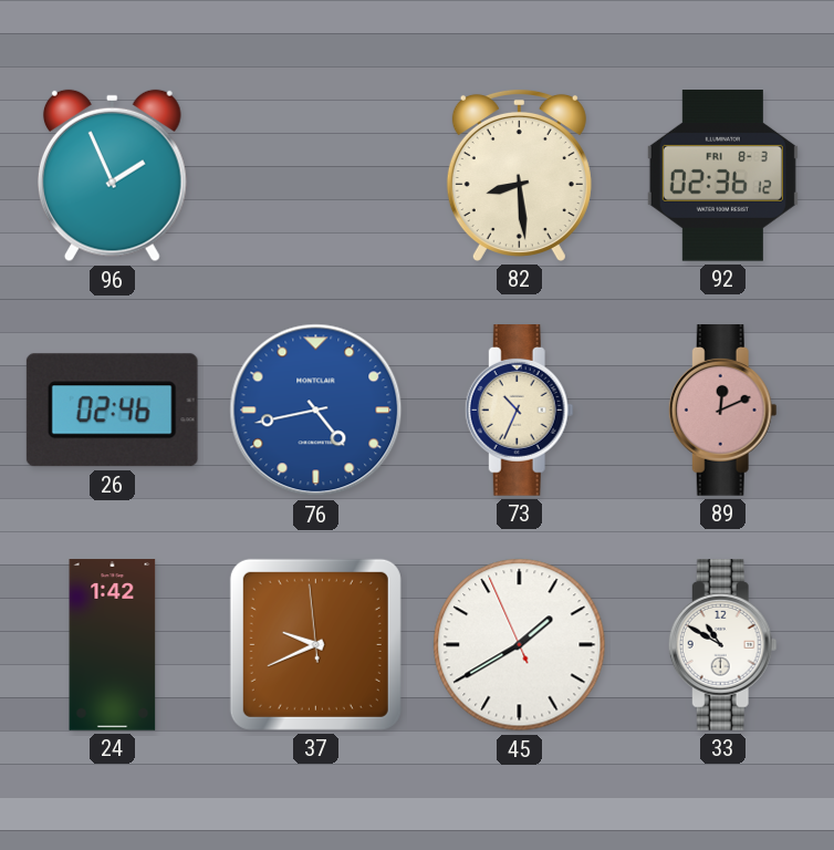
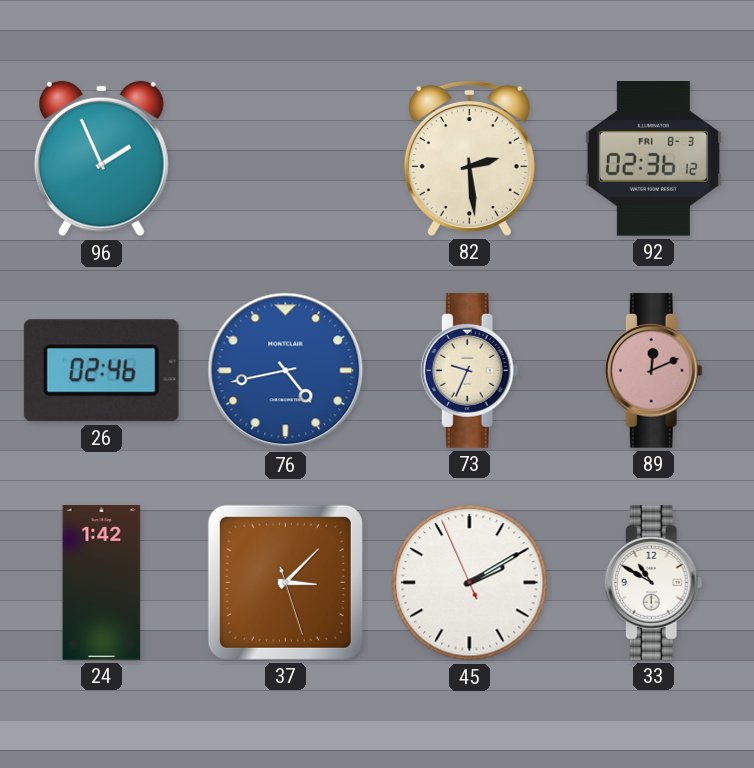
82: 8:29 -> 2:29
73: 10:34 -> 9:34
37: 9:40 -> 3:07
45: 1:39 -> 2:09
